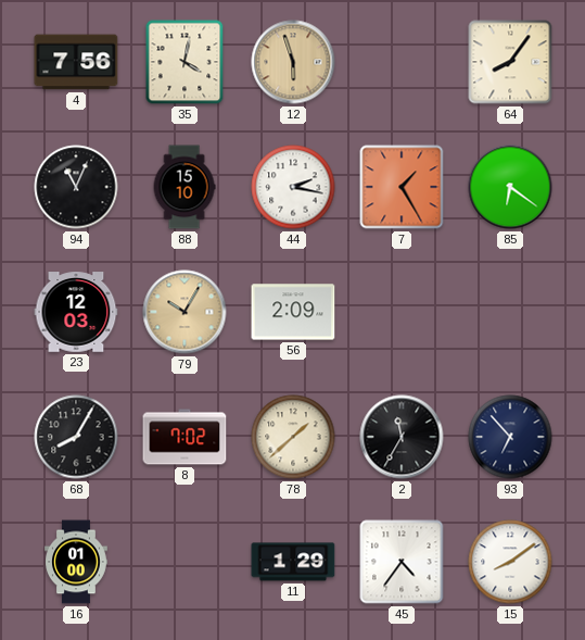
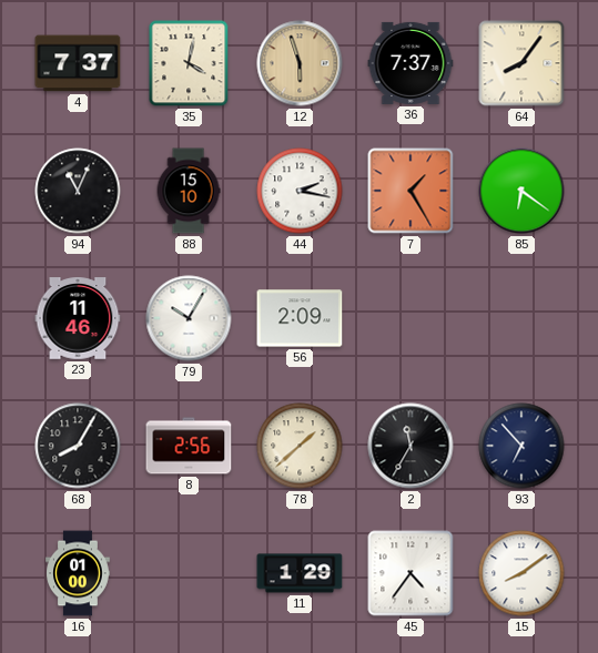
4: 7:56 -> 7:37
36: none -> 7:37
23: 12:03 -> 11:46
79 dial: champagne -> white
8: 7:02 -> 2:56
